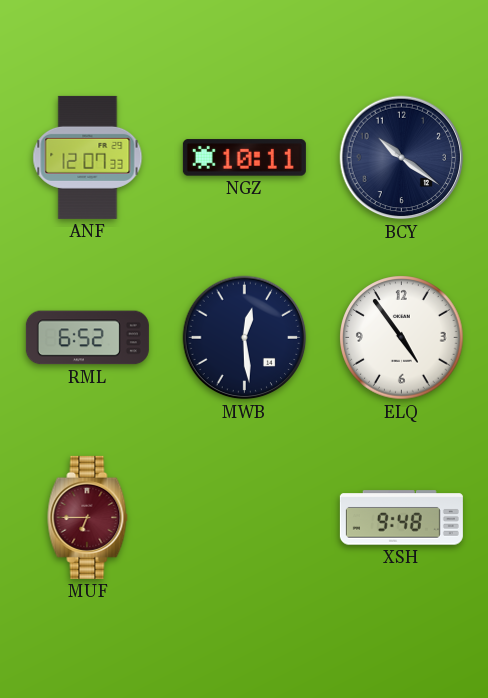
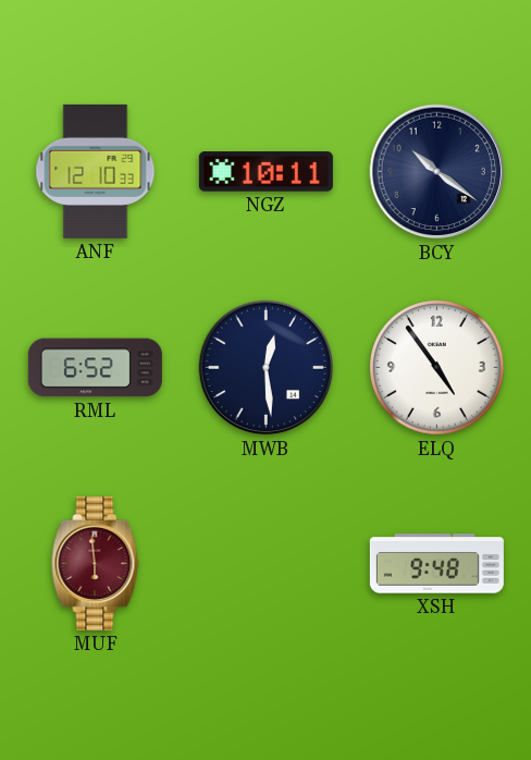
ANF: 12:07 -> 12:10
MUF: 6:45 -> 5:59
